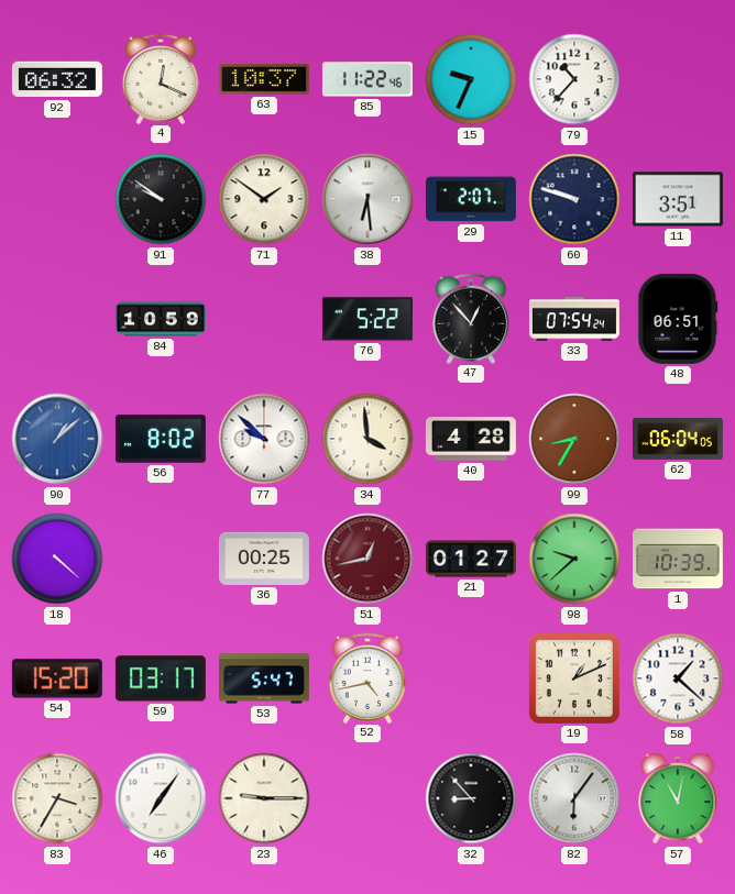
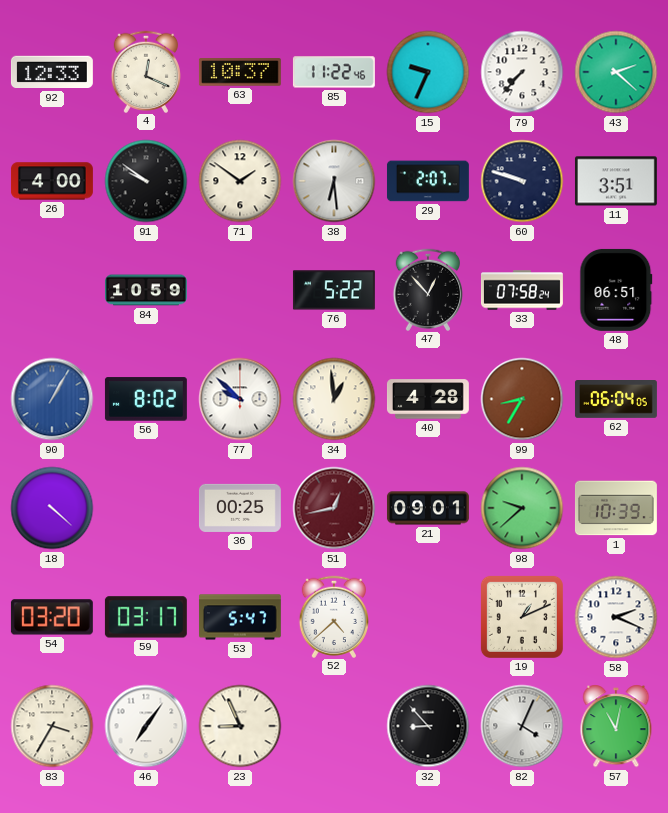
92: 06:32 -> 12:33
79: 10:37 -> 7:37
43: none -> 2:22
26: none -> 4:00
33: 07:54 -> 07:58
90: 1:08 -> 1:05
34: 3:59 -> 12:59
21: 01:27 -> 09:01
54: 15:20 -> 03:20
52: 4:43 -> 4:38
58: 1:22 -> 2:19
23: 9:15 -> 8:56
82: 6:06 -> 4:04
